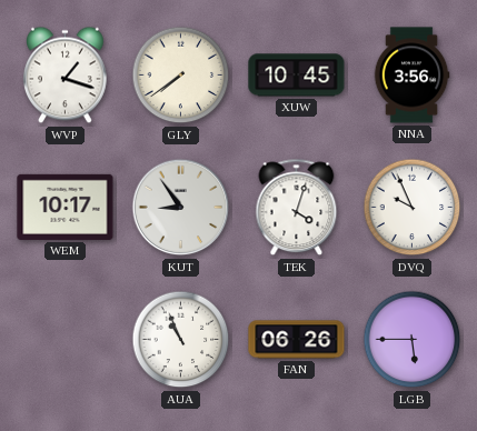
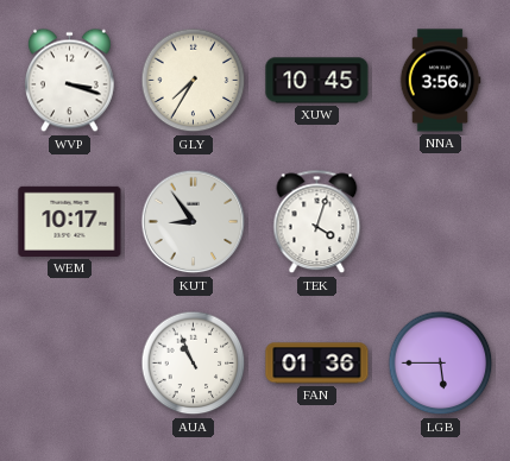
WVP: 1:18 -> 3:18
GLY: 7:39 -> 7:35
DVQ: 9:56 -> none
FAN: 06:26 -> 01:36
